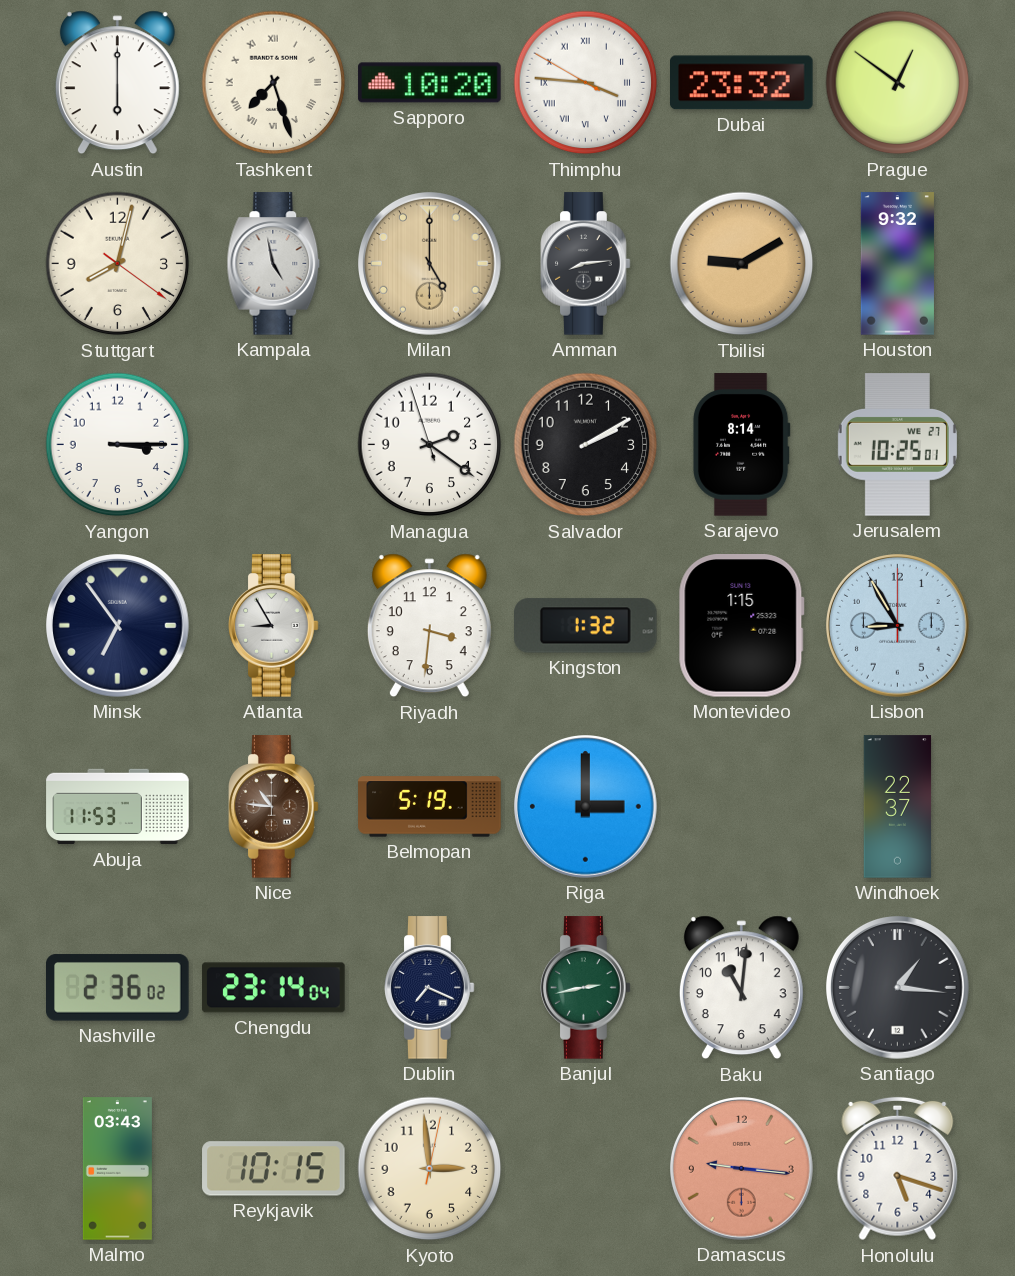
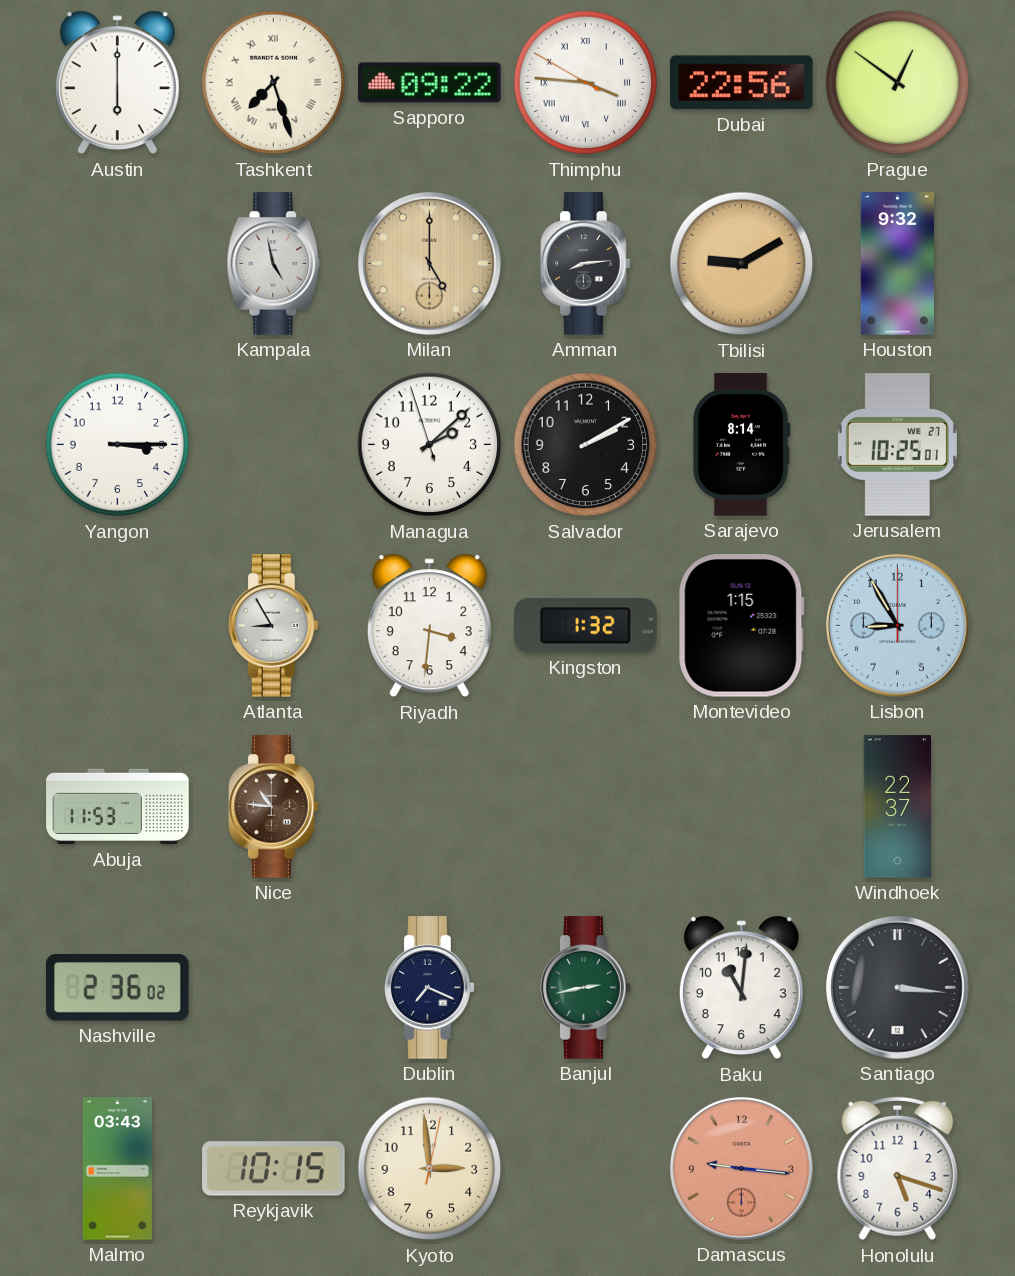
Sapporo: 10:20 -> 09:22
Dubai: 23:32 -> 22:56
Stuttgart: 8:02 -> none
Managua: 2:20 -> 2:07
Minsk: 6:54 -> none
Belmopan: 5:19 -> none
Riga: 3:00 -> none
Chengdu: 23:14 -> none
Santiago: 1:16 -> 3:16
